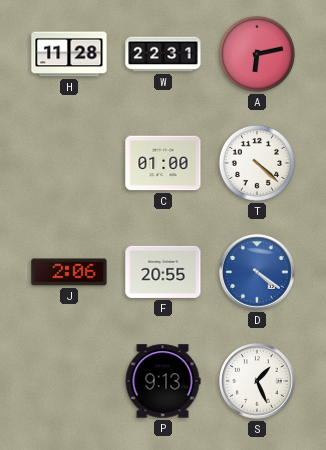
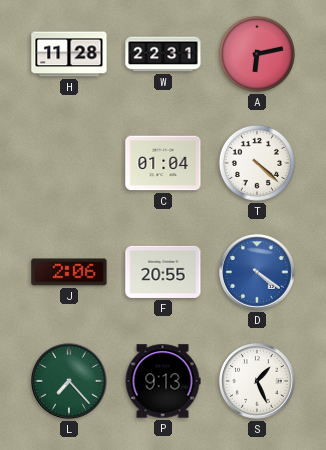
C: 01:00 -> 01:04
L: none -> 7:23
